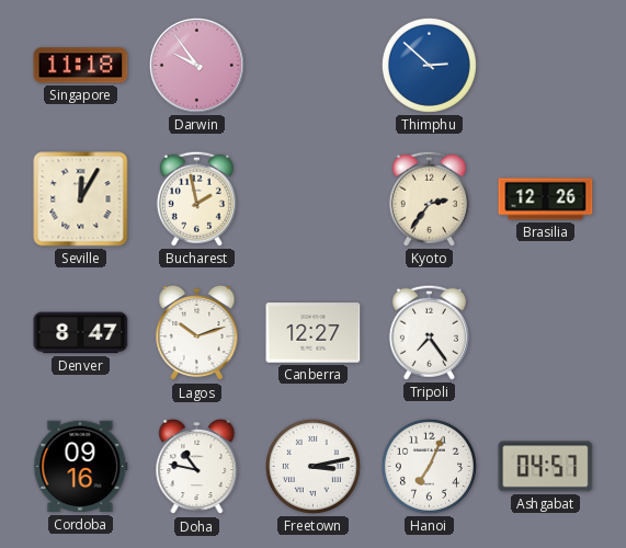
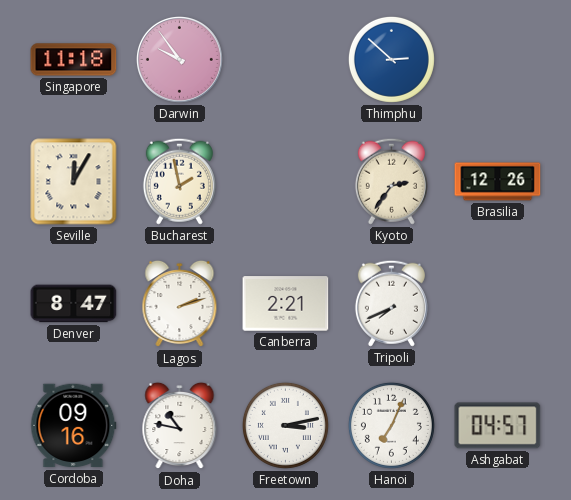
Lagos: 10:12 -> 2:12
Canberra: 12:27 -> 2:21
Tripoli: 7:24 -> 7:41
